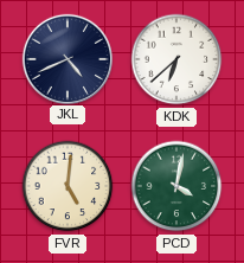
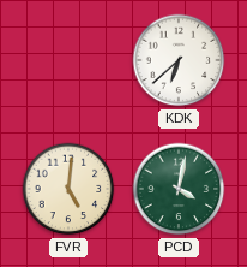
JKL: 4:41 -> none
